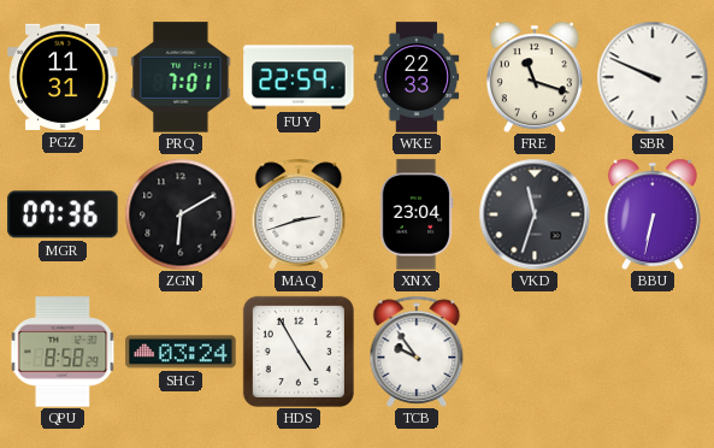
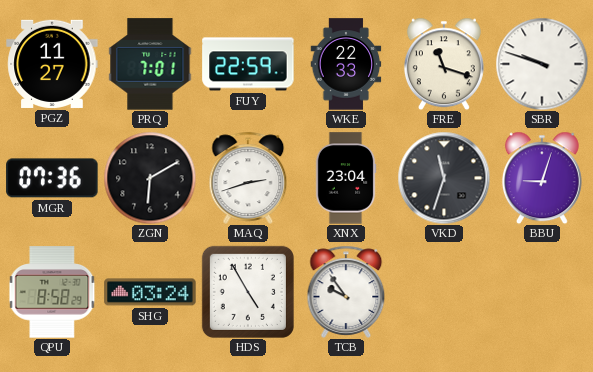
PGZ: 11:31 -> 11:27
SBR: 9:49 -> 9:48
BBU: 6:32 -> 9:03
